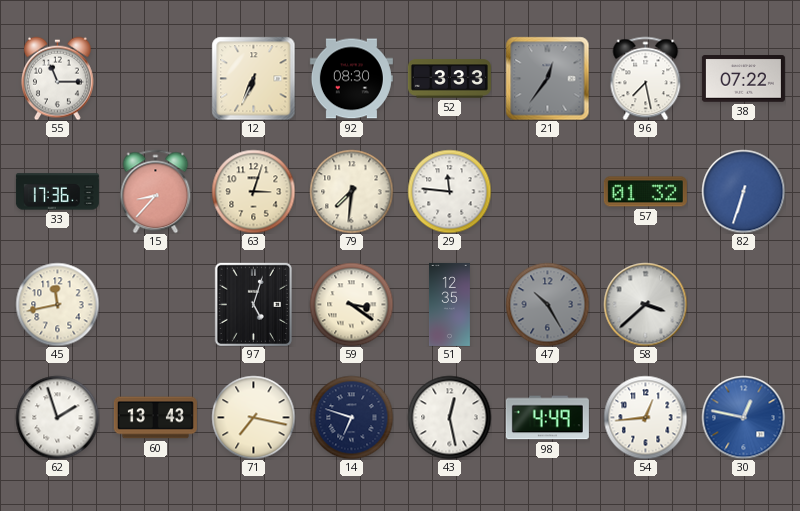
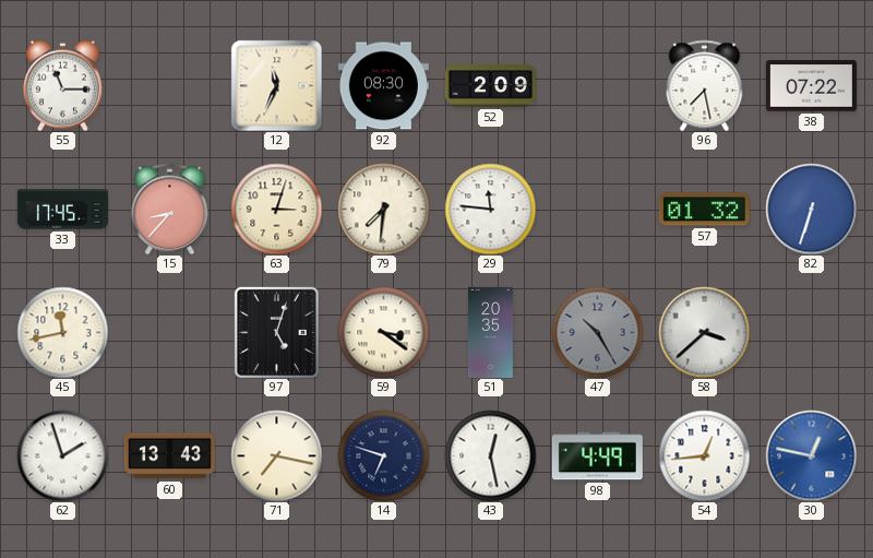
12: 6:34 -> 11:34
52: 3:33 -> 2:09
21: 12:36 -> none
33: 17:36 -> 17:45
51: 12:35 -> 20:35
